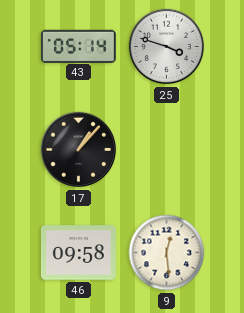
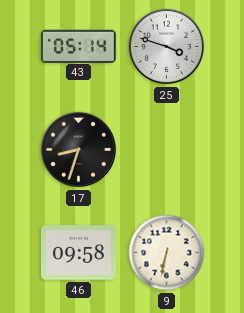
17: 1:07 -> 8:33
9: 12:29 -> 6:32
